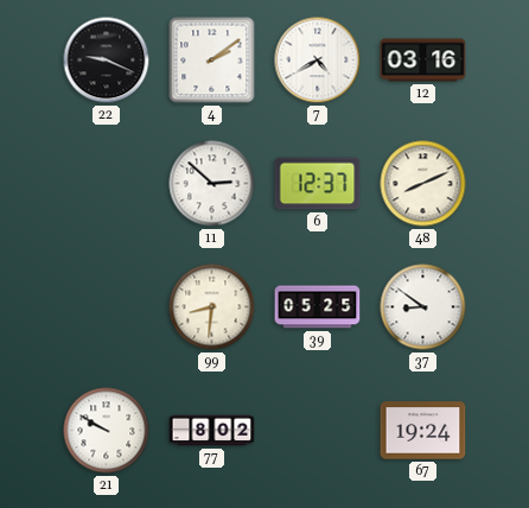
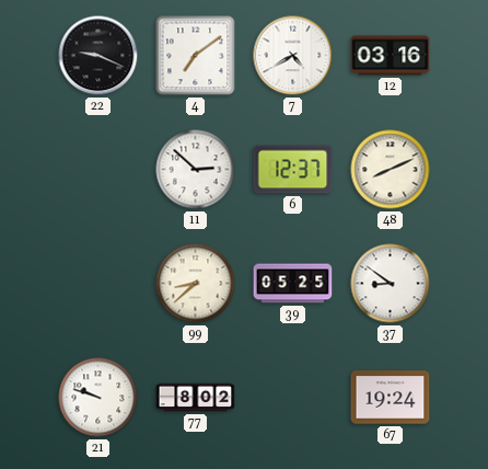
4: 2:09 -> 7:09
99: 8:31 -> 8:38
21: 9:50 -> 9:48
